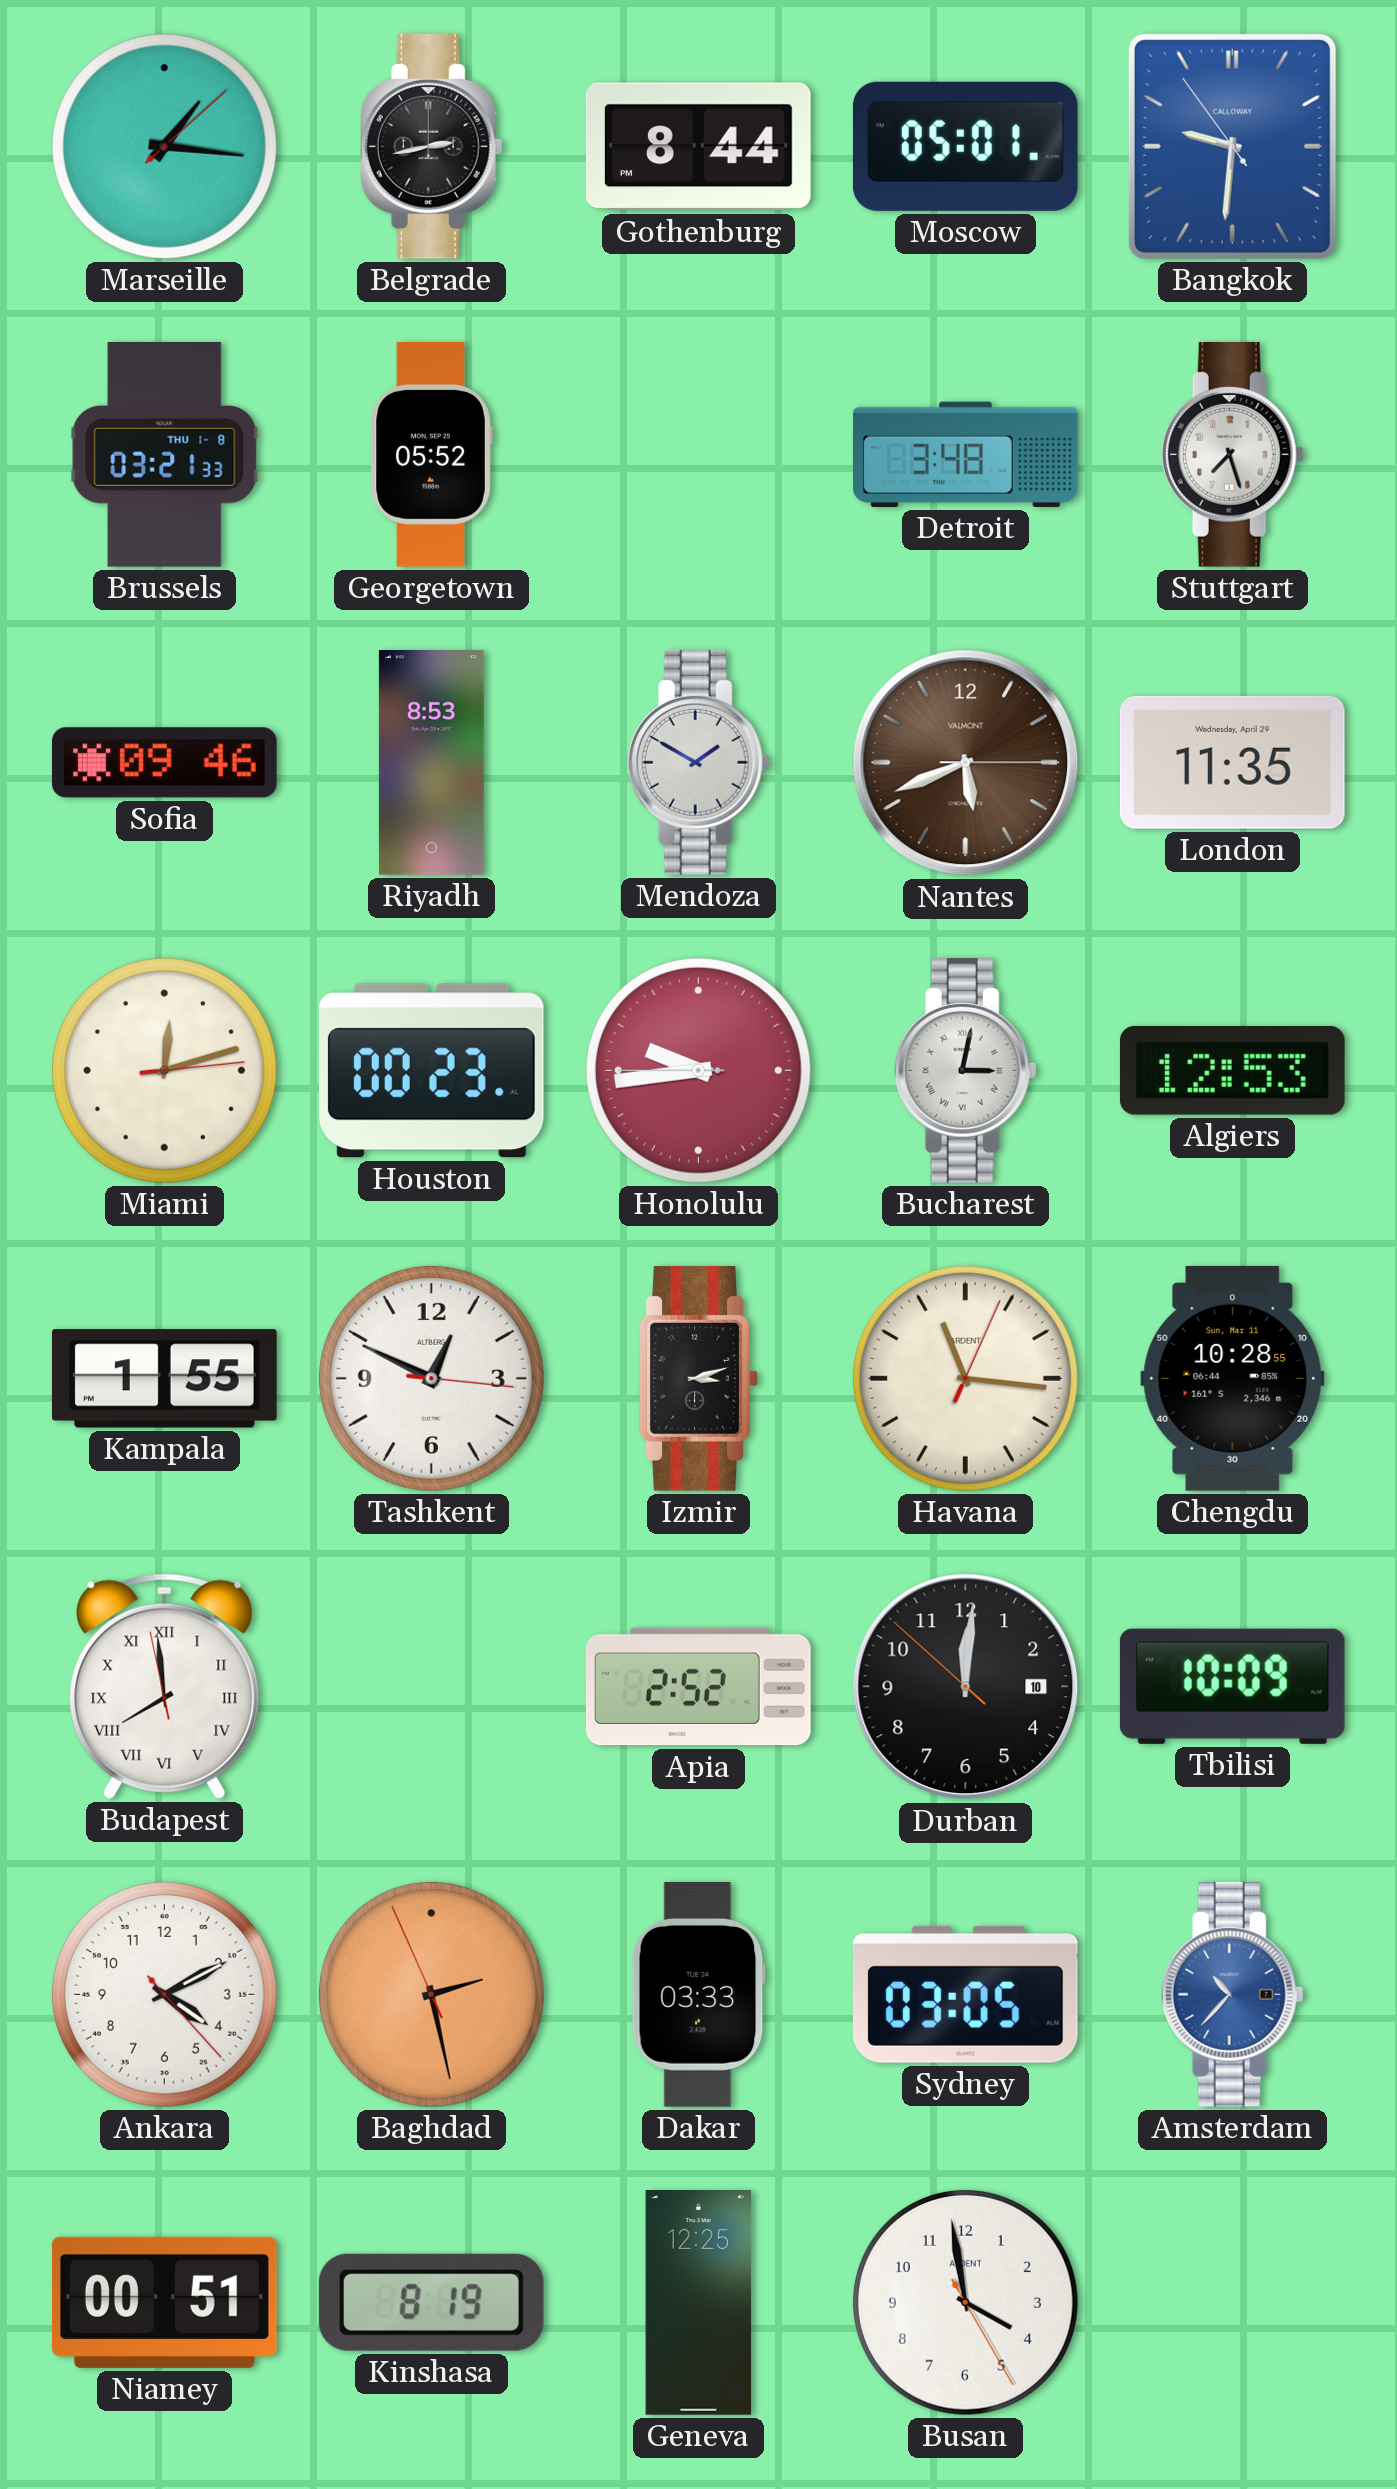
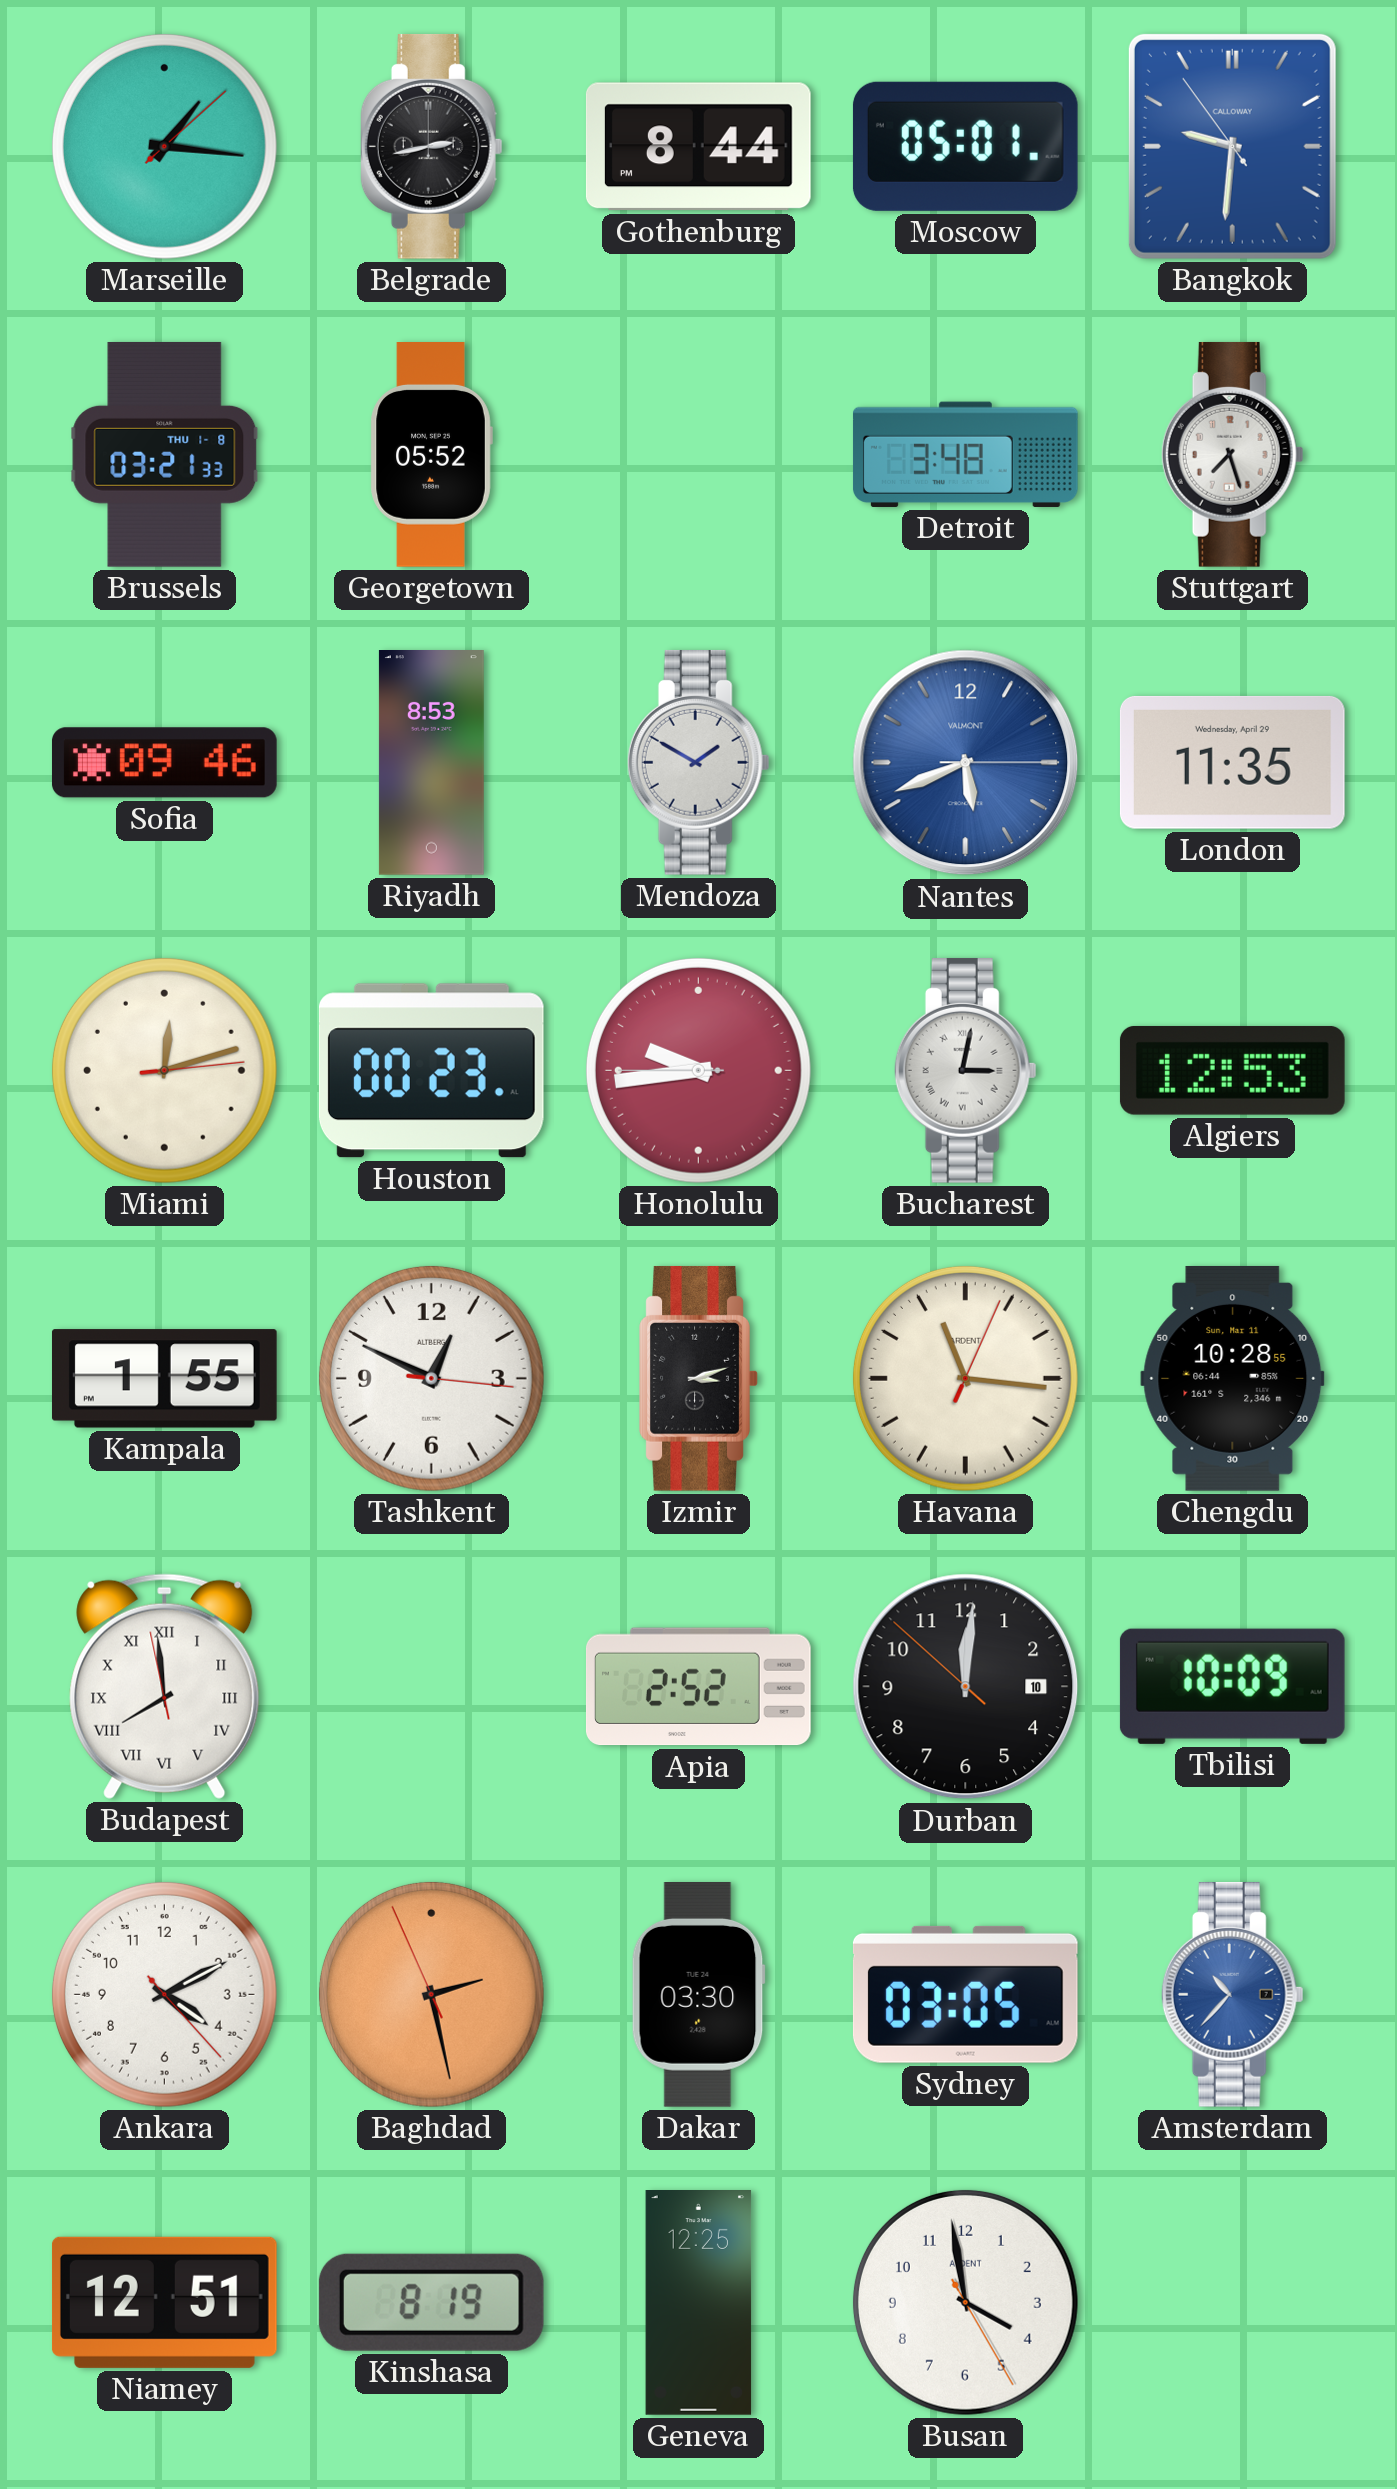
Nantes dial: brown -> blue
Dakar: 03:33 -> 03:30
Niamey: 00:51 -> 12:51
